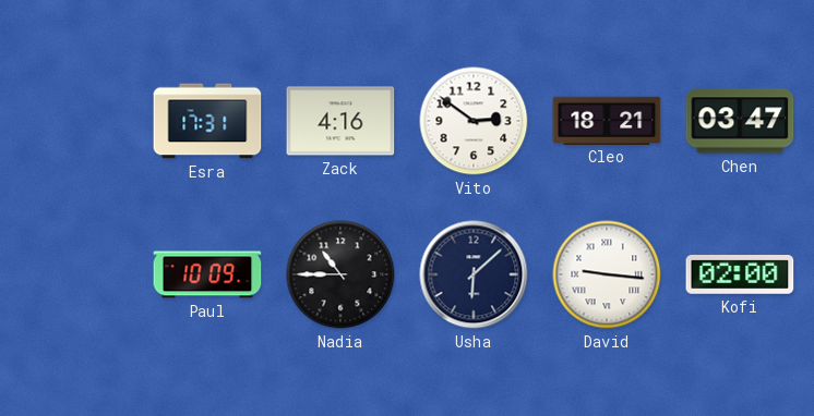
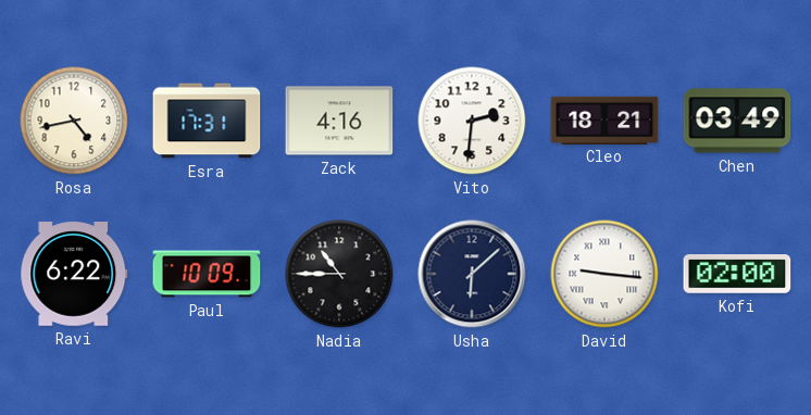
Rosa: none -> 4:43
Vito: 2:51 -> 2:31
Chen: 03:47 -> 03:49
Ravi: none -> 6:22
